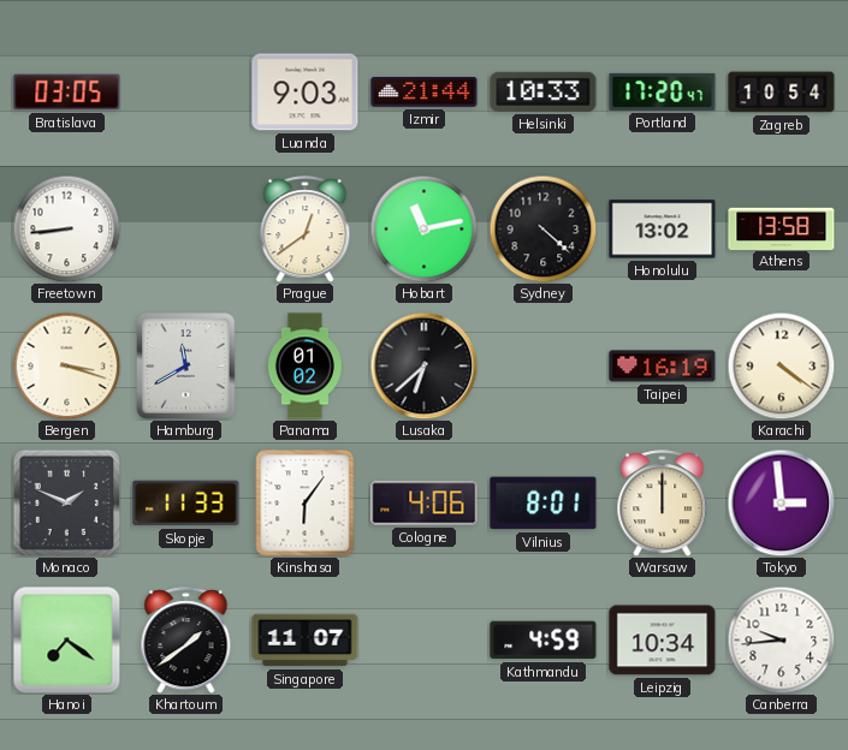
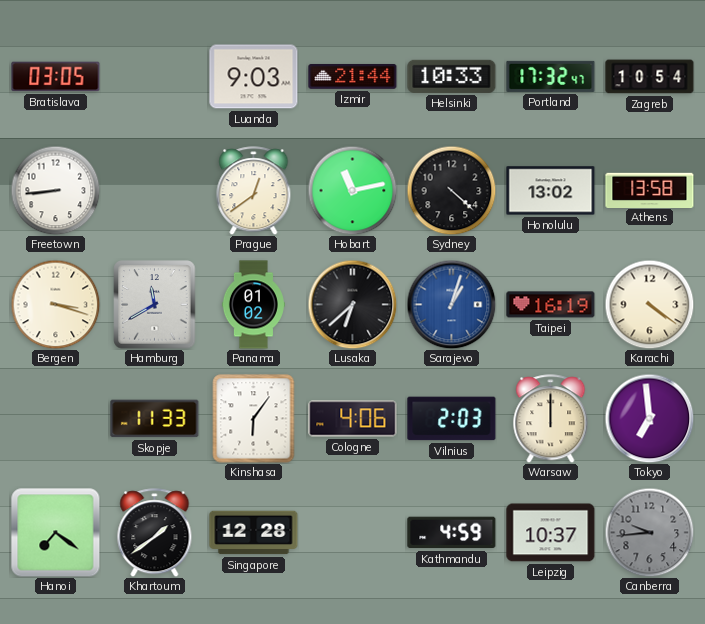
Portland: 17:20 -> 17:32
Sarajevo: none -> 1:03
Monaco: 1:49 -> none
Vilnius: 8:01 -> 2:03
Tokyo: 2:59 -> 6:59
Singapore: 11:07 -> 12:28
Leipzig: 10:34 -> 10:37
Canberra dial: white -> grey
